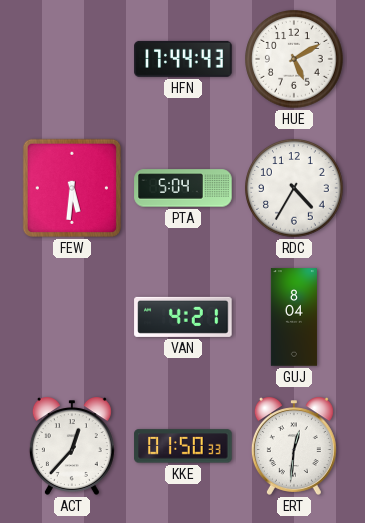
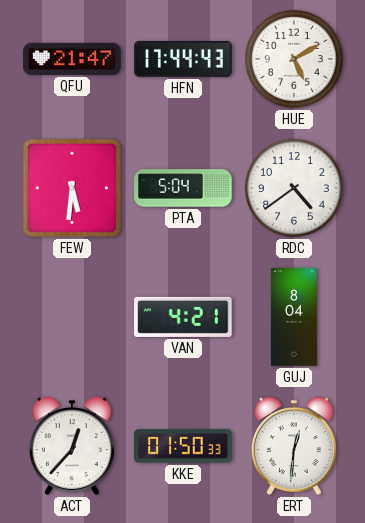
QFU: none -> 21:47
RDC: 4:35 -> 4:39
